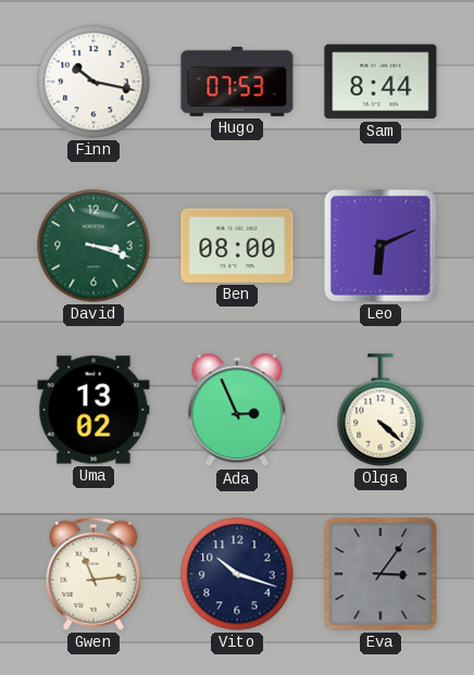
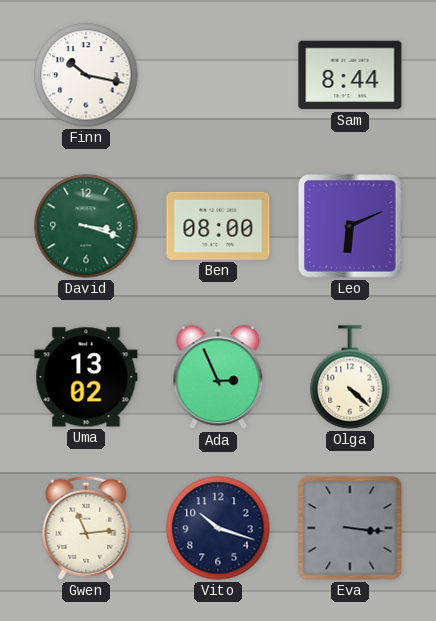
Hugo: 07:53 -> none
Eva: 3:06 -> 3:16
